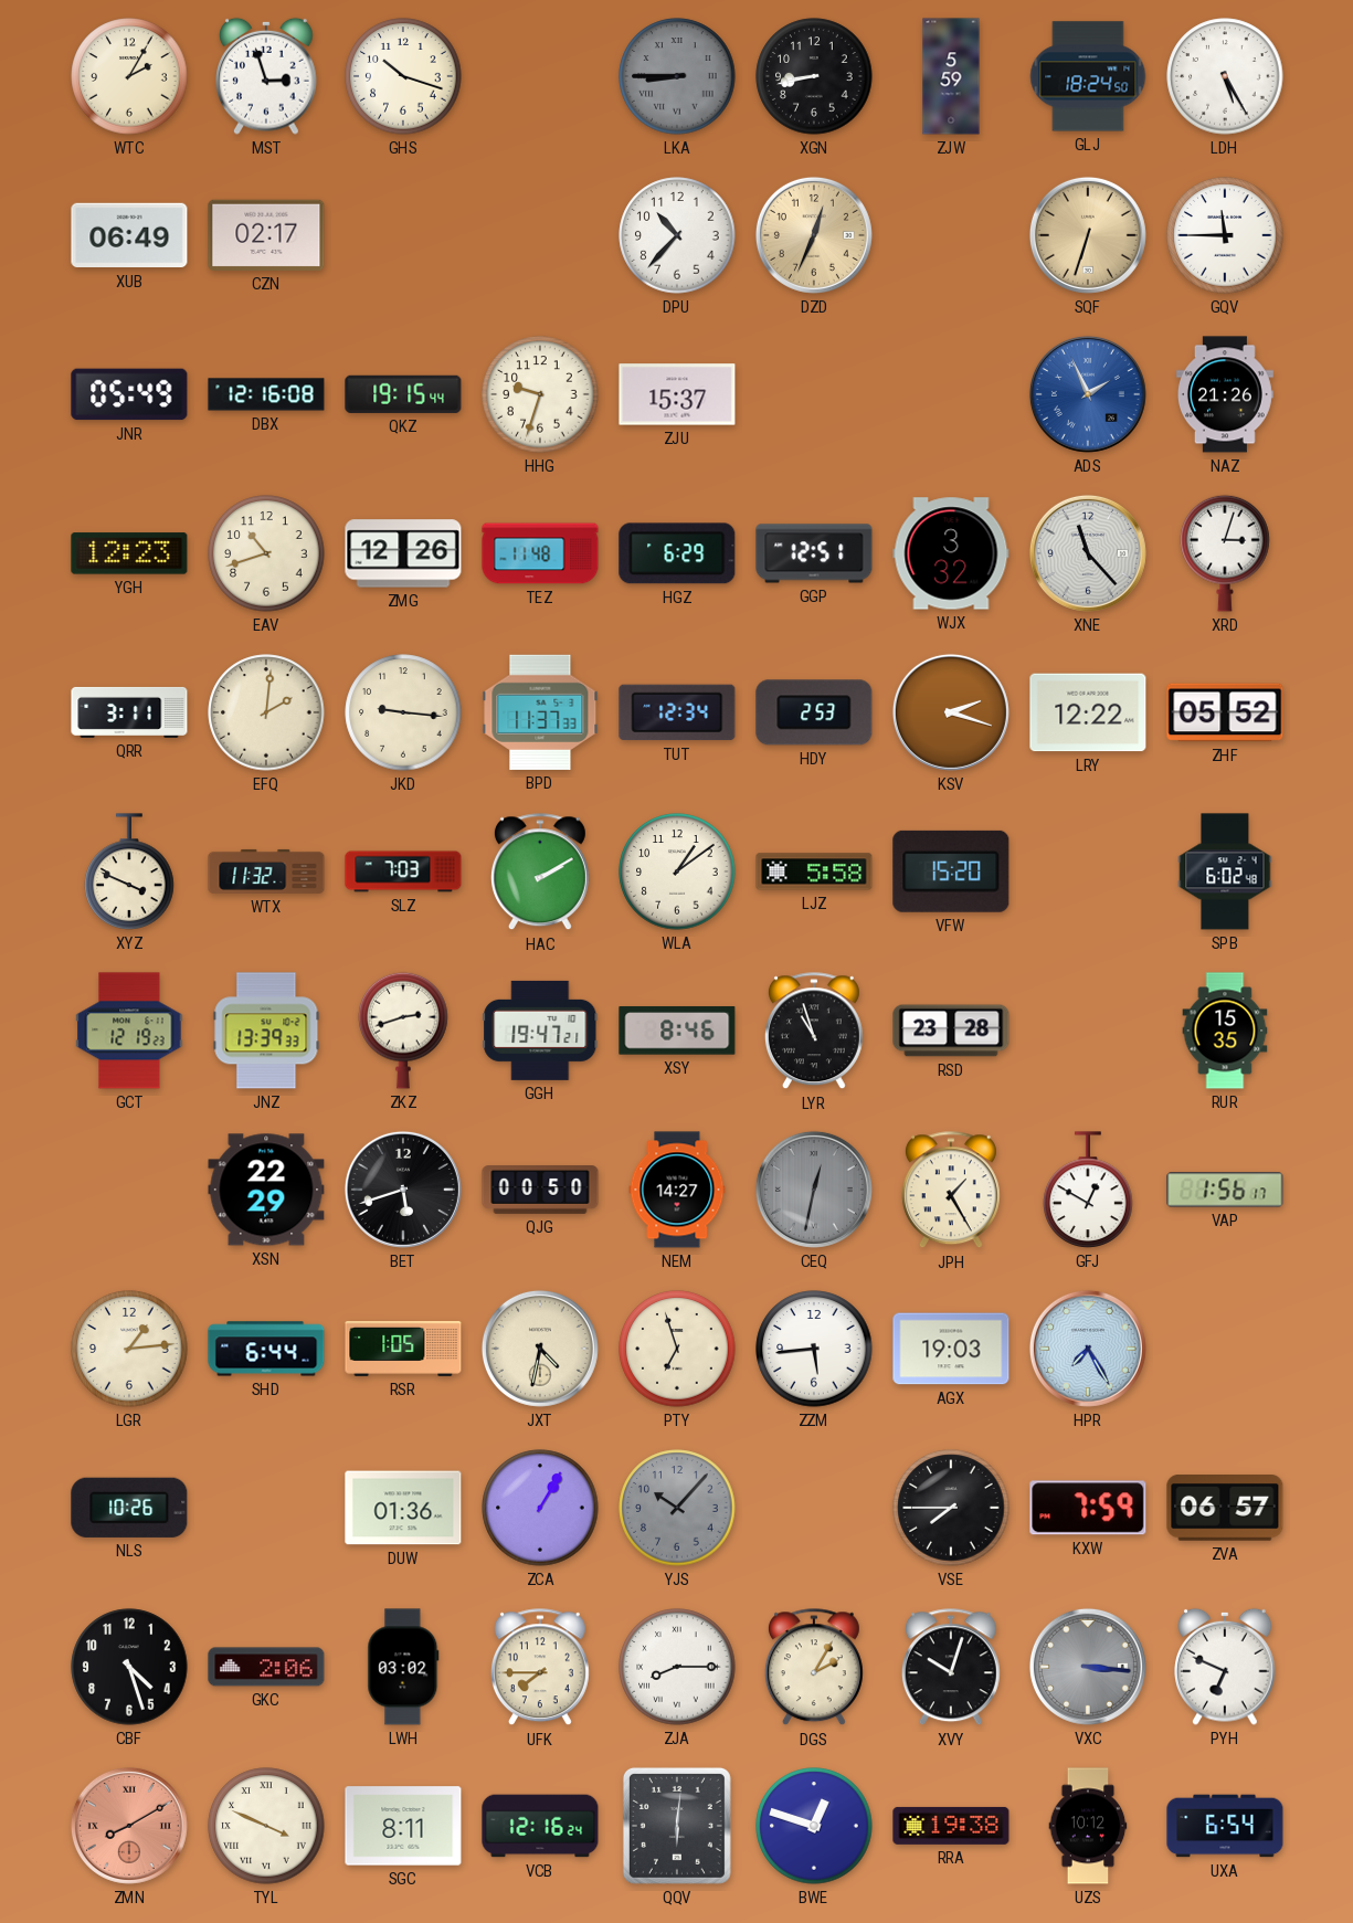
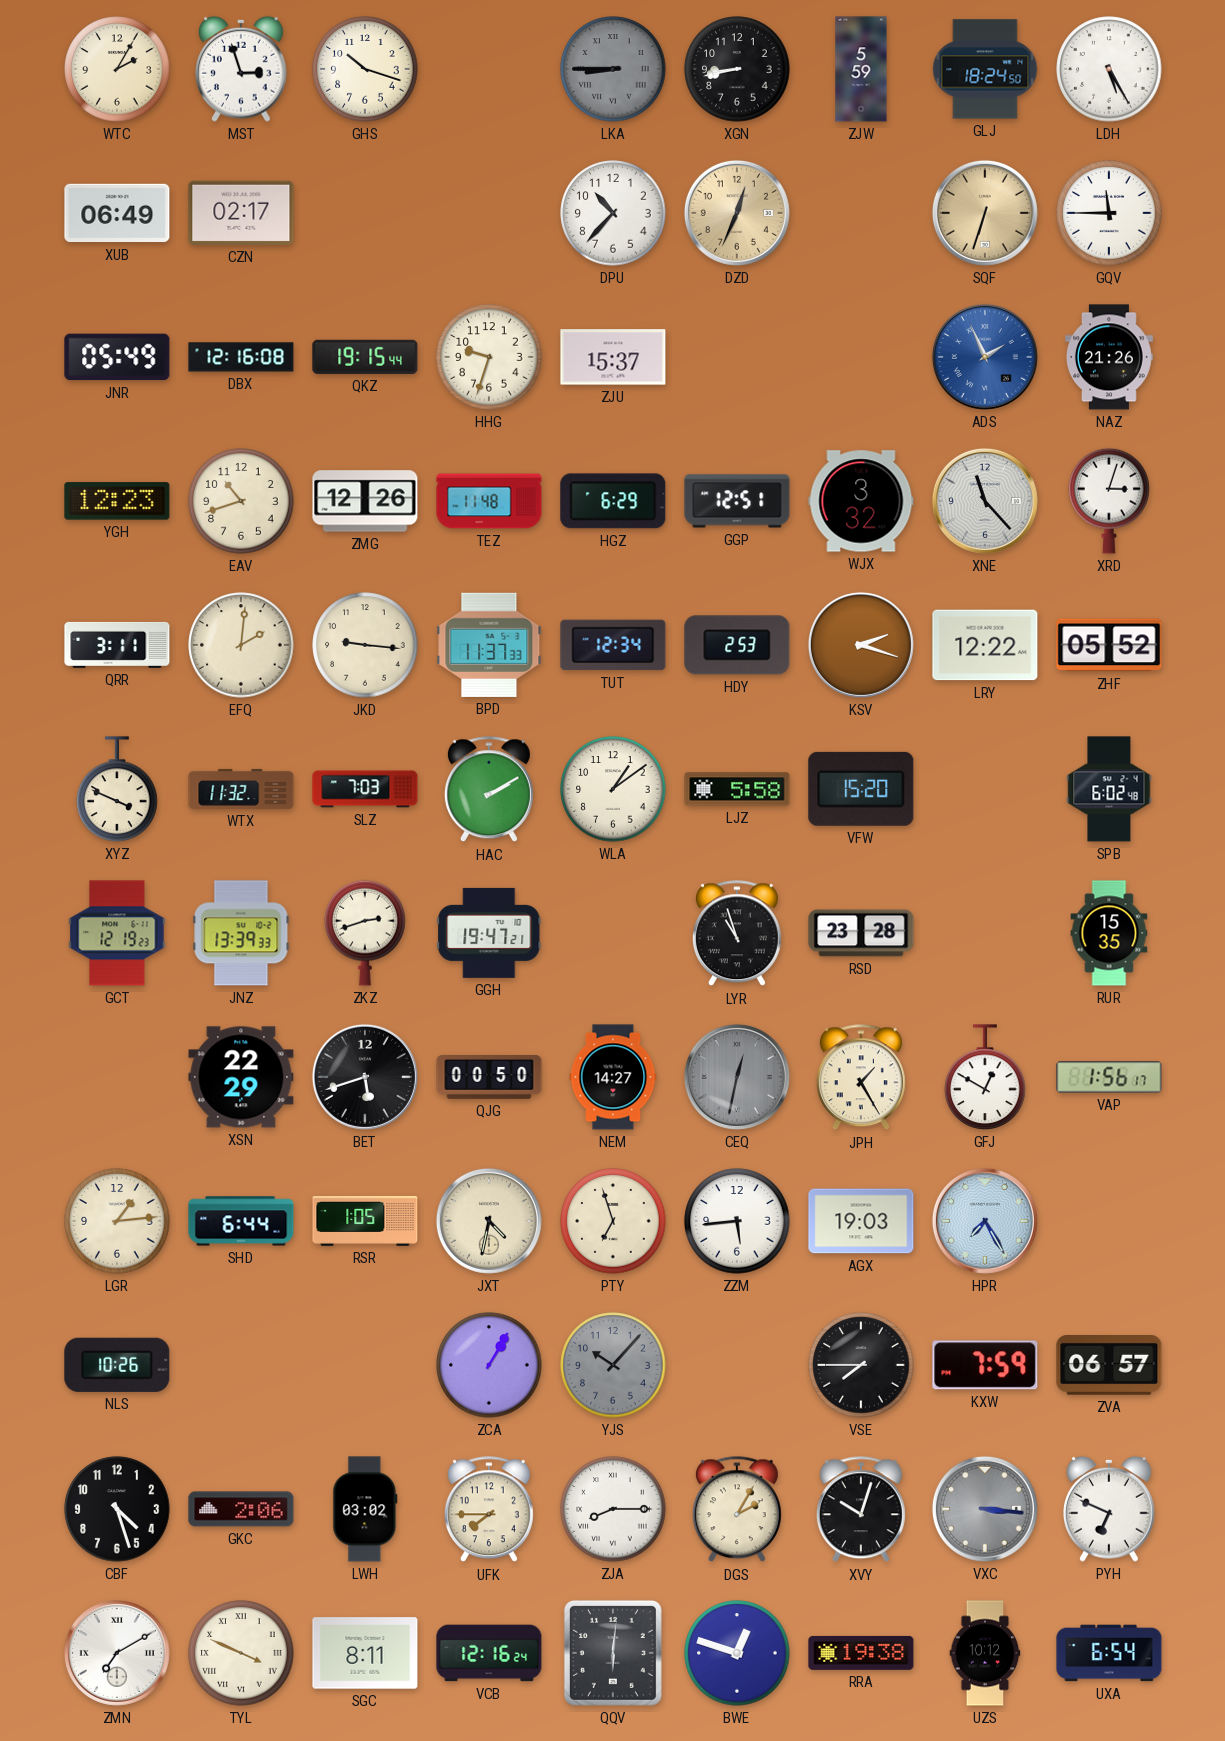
XSY: 8:46 -> none
DUW: 01:36 -> none
ZMN: 8:10 -> 7:10
ZMN dial: salmon -> white
